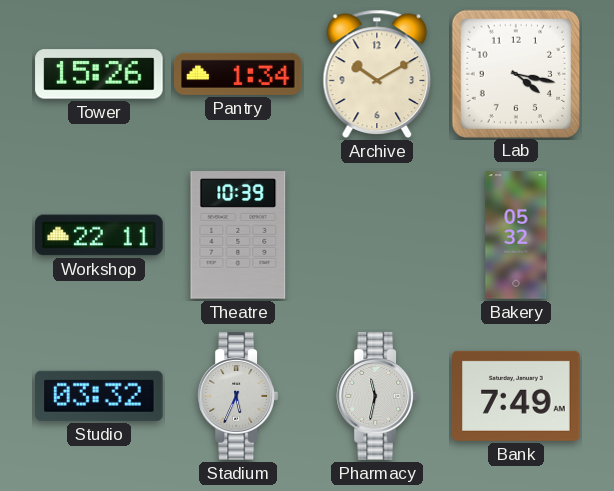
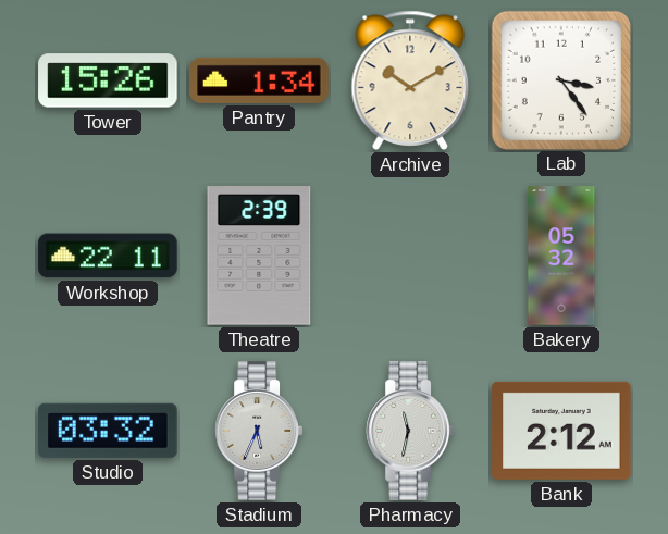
Lab: 4:17 -> 3:24
Theatre: 10:39 -> 2:39
Bank: 7:49 -> 2:12
